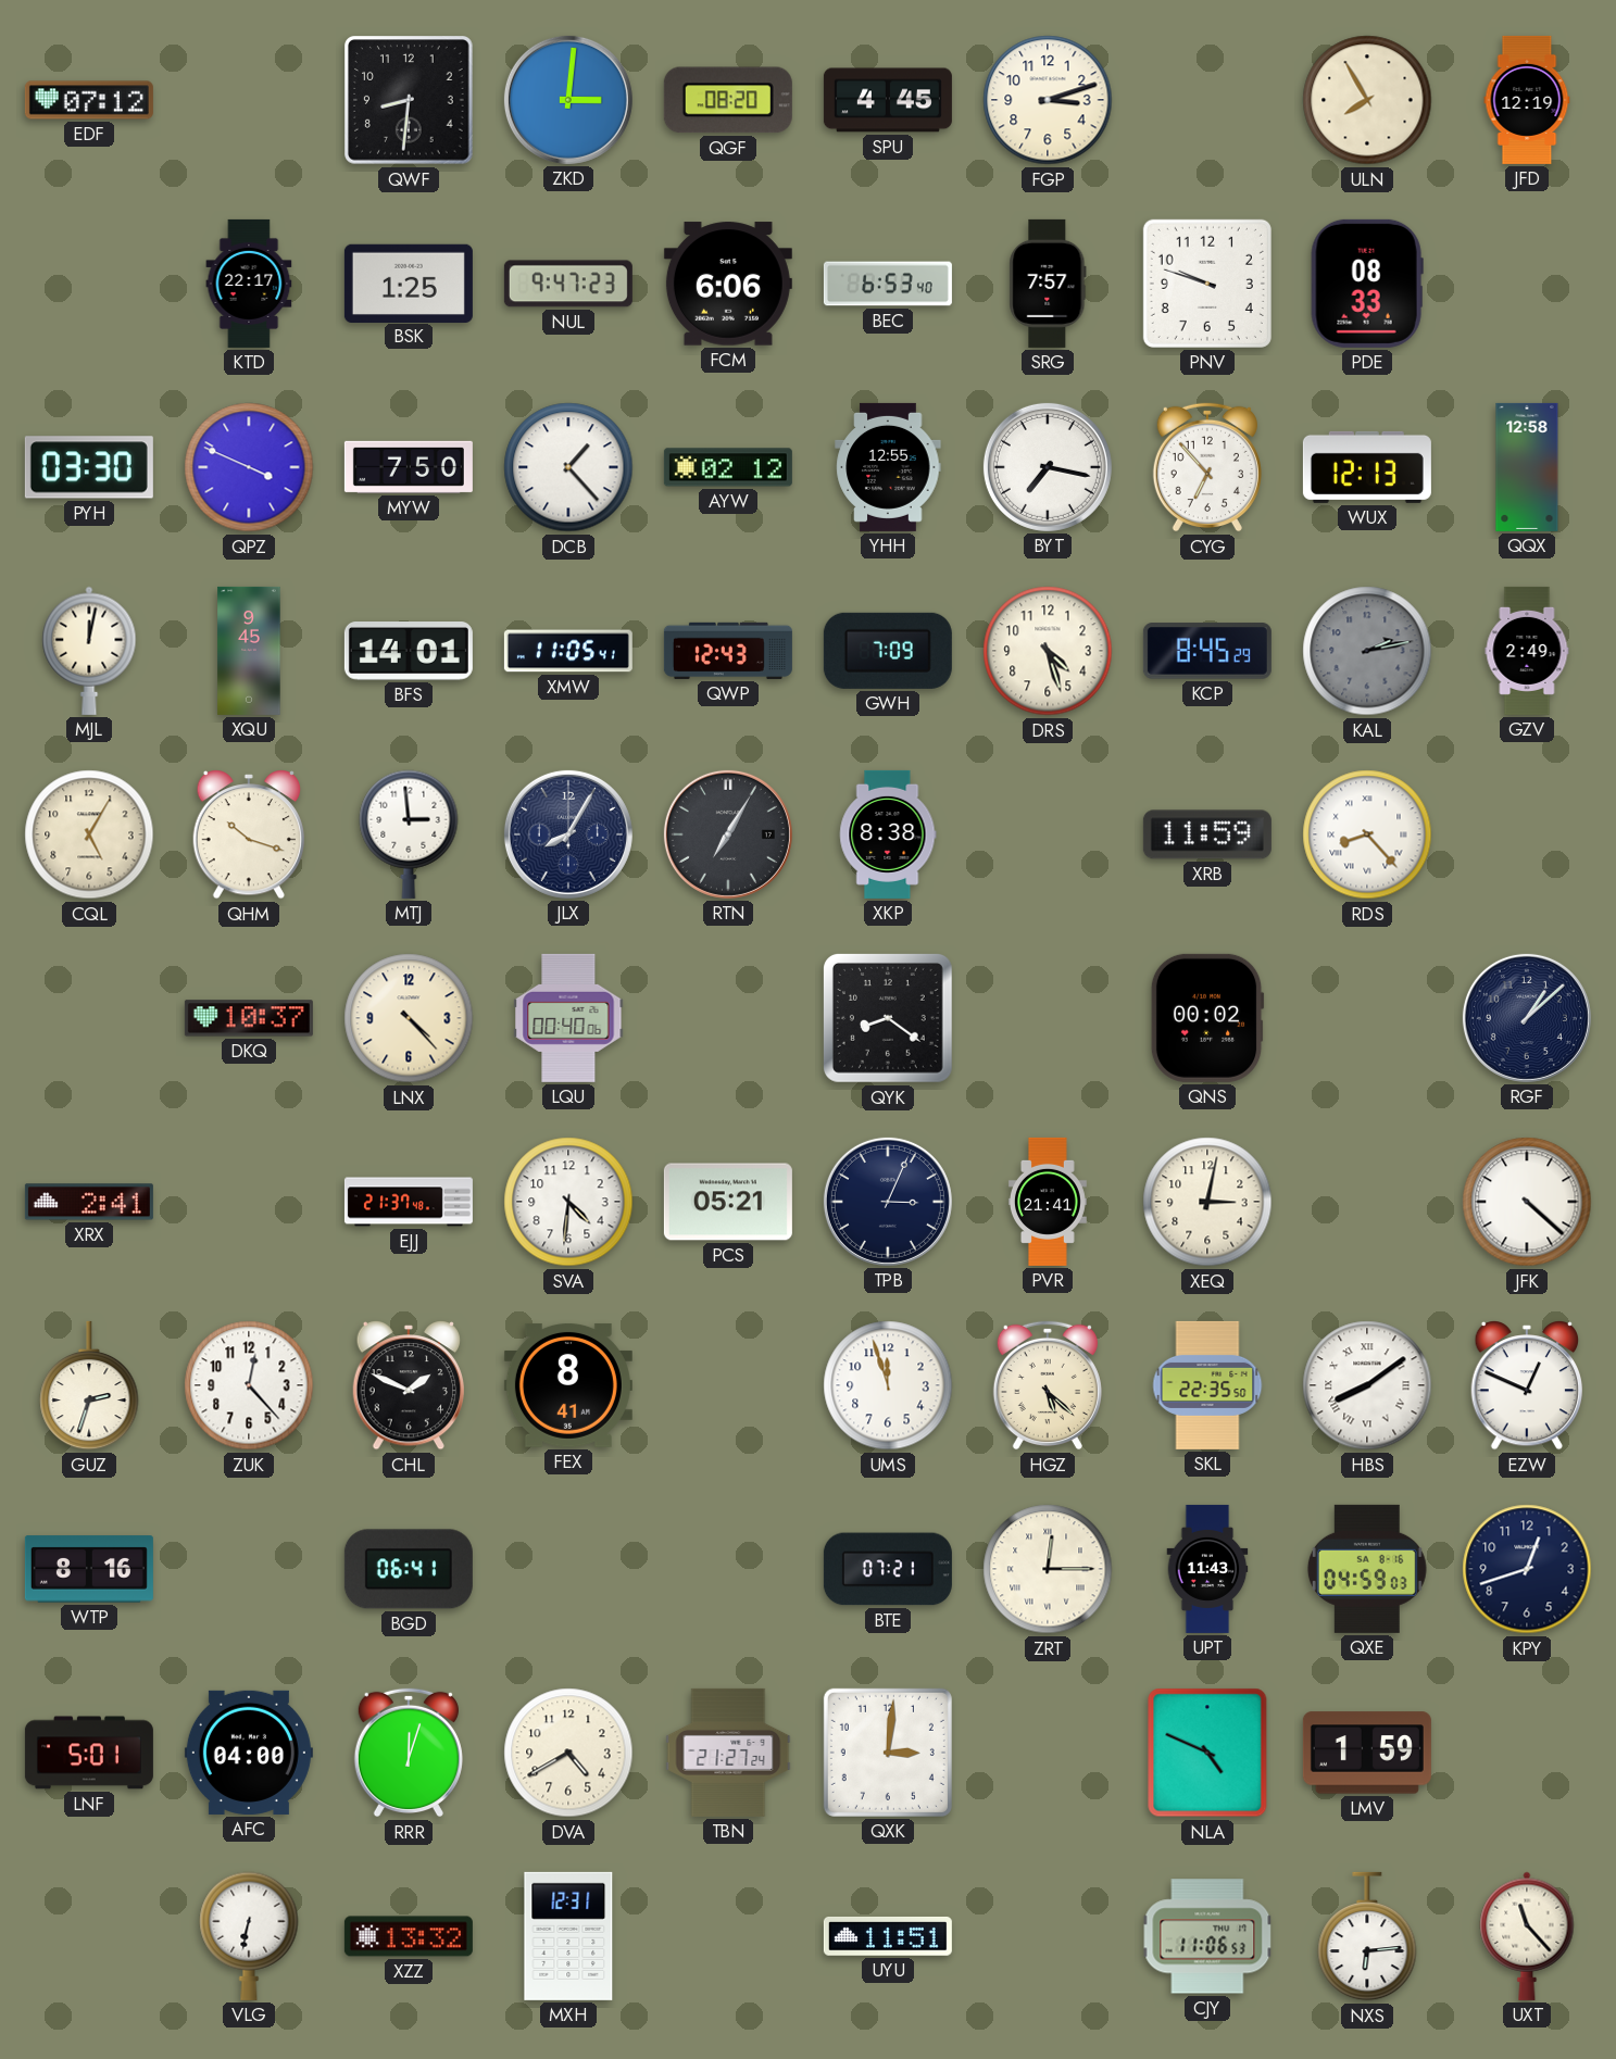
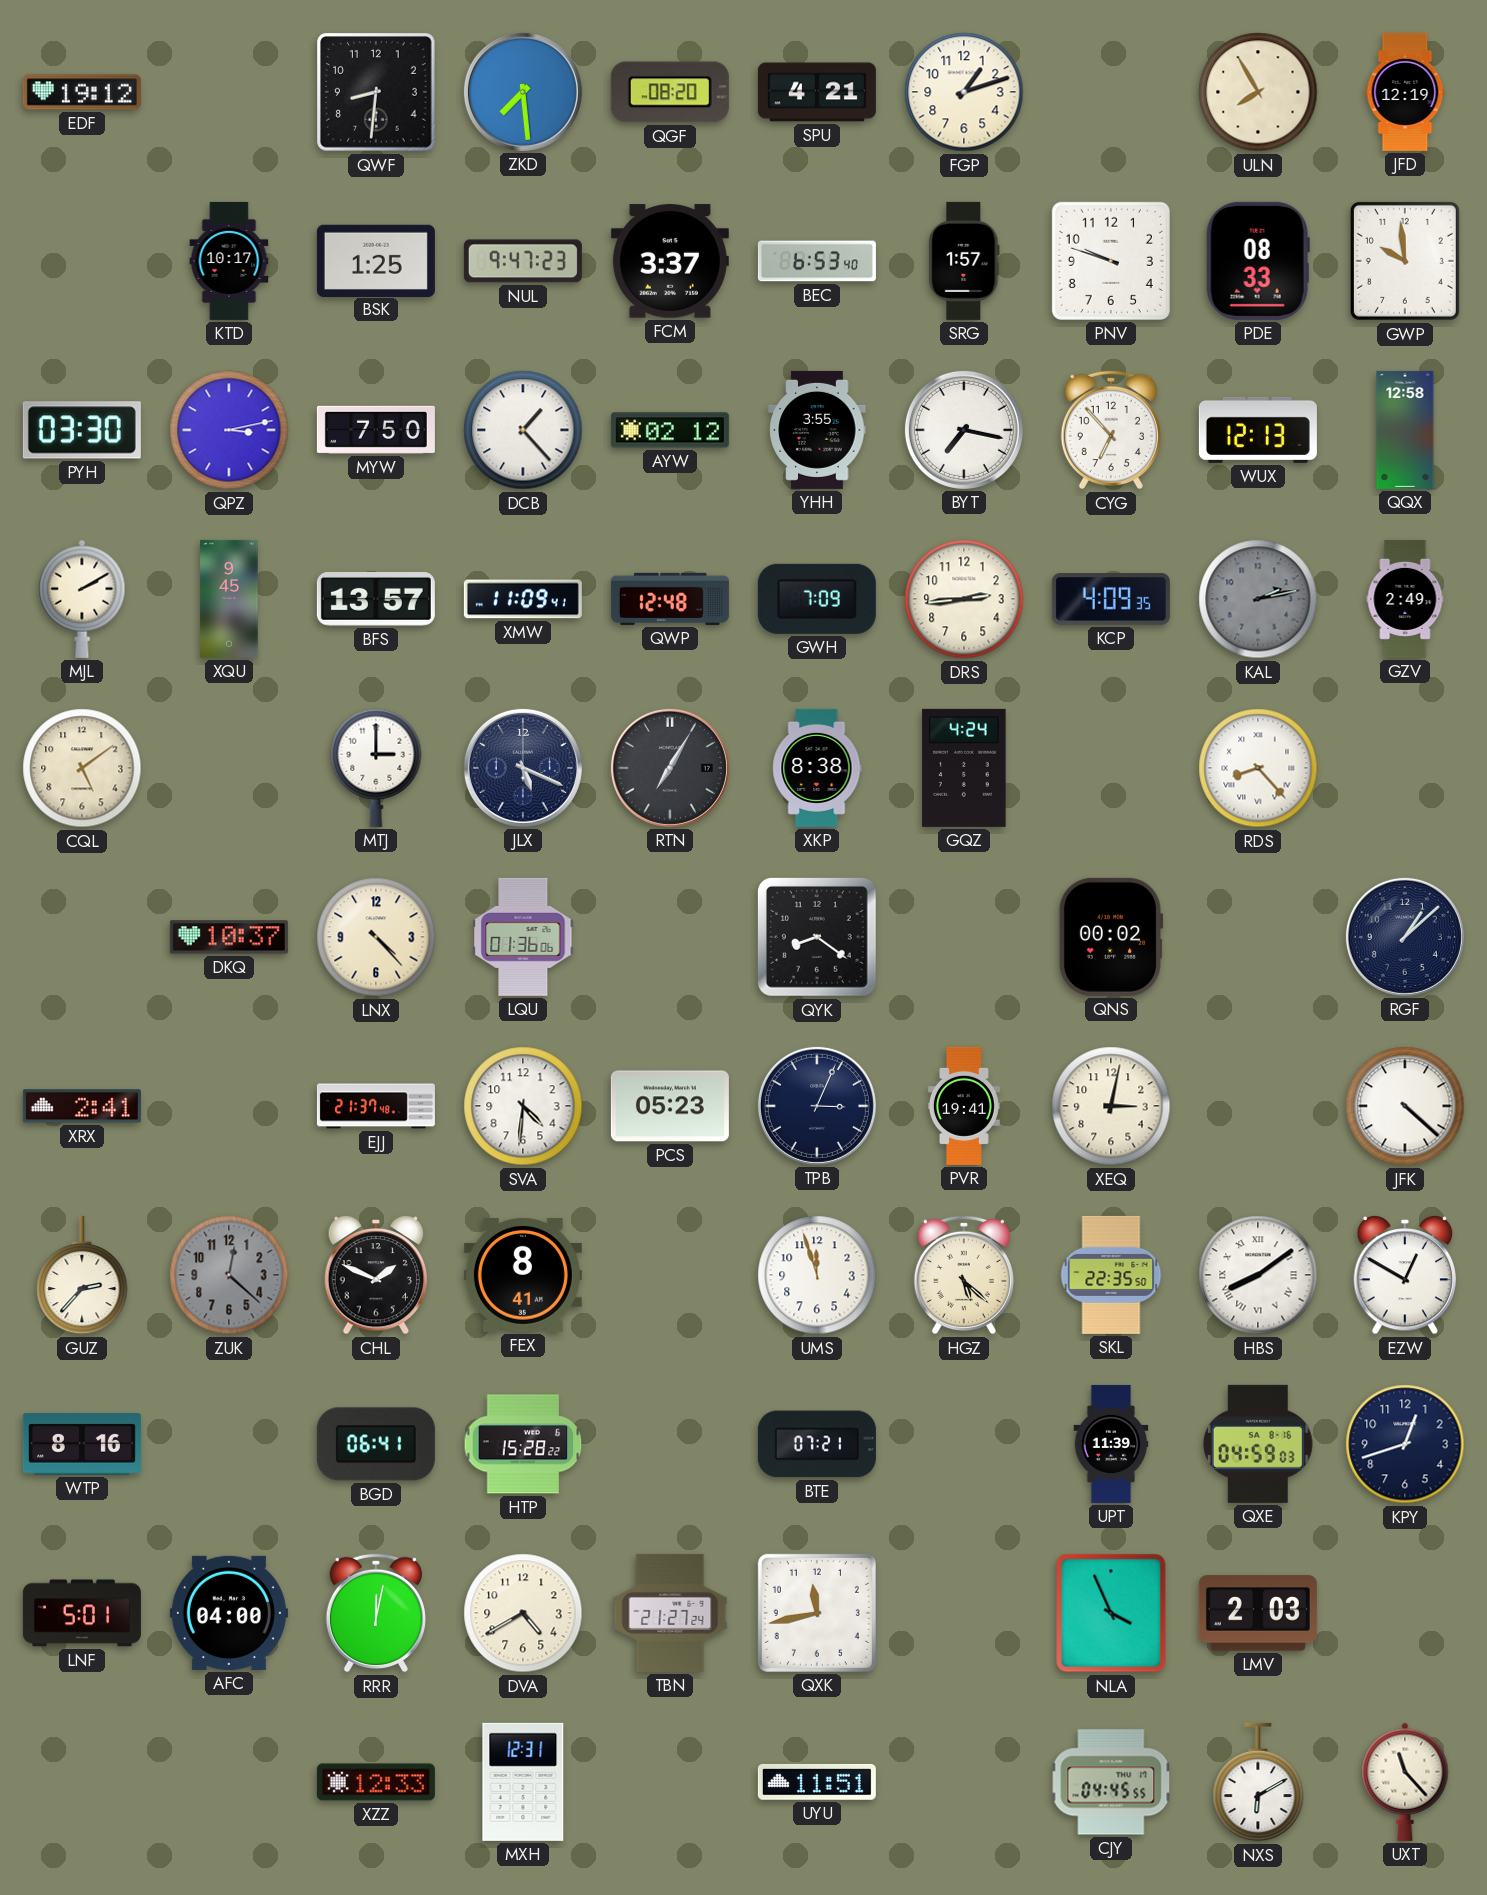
EDF: 07:12 -> 19:12
ZKD: 3:01 -> 7:29
SPU: 4:45 -> 4:21
FGP: 3:12 -> 1:12
KTD: 22:17 -> 10:17
FCM: 6:06 -> 3:37
SRG: 7:57 -> 1:57
GWP: none -> 9:59
QPZ: 3:49 -> 3:13
YHH: 12:55 -> 3:55
MJL: 12:02 -> 2:10
BFS: 14:01 -> 13:57
XMW: 11:05 -> 11:09
QWP: 12:43 -> 12:48
DRS: 4:27 -> 2:44
KCP: 8:45 -> 4:09
CQL: 5:05 -> 5:09
QHM: 10:18 -> none
MTJ: 2:59 -> 3:00
JLX: 8:05 -> 5:19
GQZ: none -> 4:24
XRB: 11:59 -> none
LQU: 00:40 -> 01:36
PCS: 05:21 -> 05:23
PVR: 21:41 -> 19:41
GUZ: 2:33 -> 2:37
ZUK: 12:23 -> 12:22
ZUK dial: white -> grey
EZW: 12:49 -> 12:50
HTP: none -> 15:28
ZRT: 12:15 -> none
UPT: 11:43 -> 11:39
RRR: 12:03 -> 12:02
QXK: 3:01 -> 11:43
NLA: 4:49 -> 3:56
LMV: 1:59 -> 2:03
VLG: 6:32 -> none
XZZ: 13:32 -> 12:33
CJY: 11:06 -> 04:45
NXS: 6:14 -> 6:10
